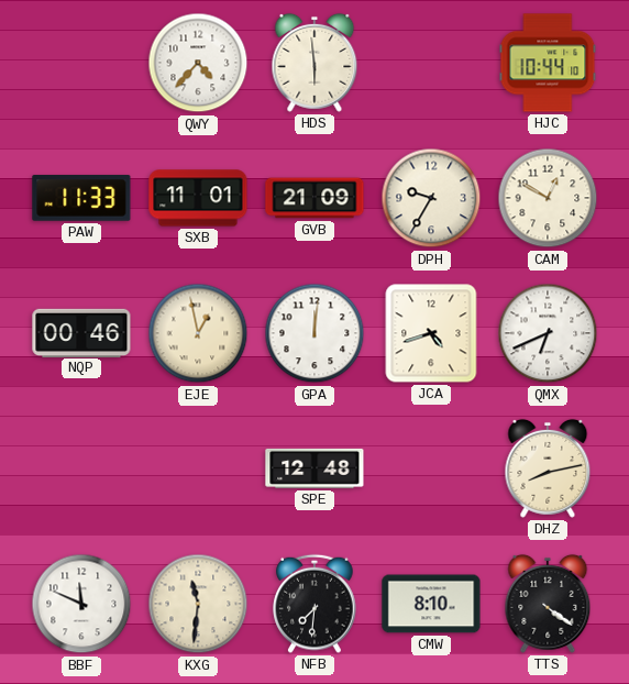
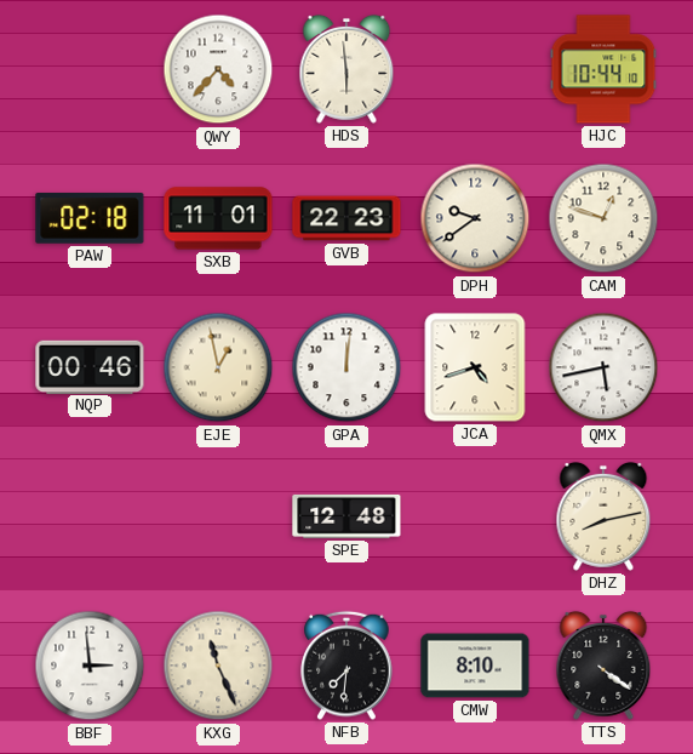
PAW: 11:33 -> 02:18
GVB: 21:09 -> 22:23
DPH: 9:35 -> 9:39
CAM: 12:50 -> 12:48
QMX: 6:41 -> 5:43
BBF: 11:49 -> 2:59
KXG: 11:31 -> 11:26
